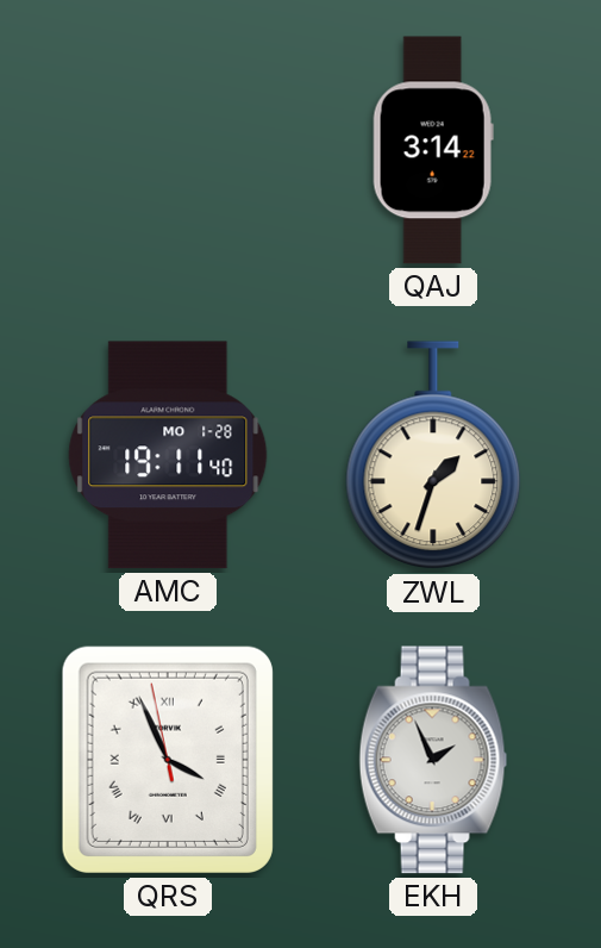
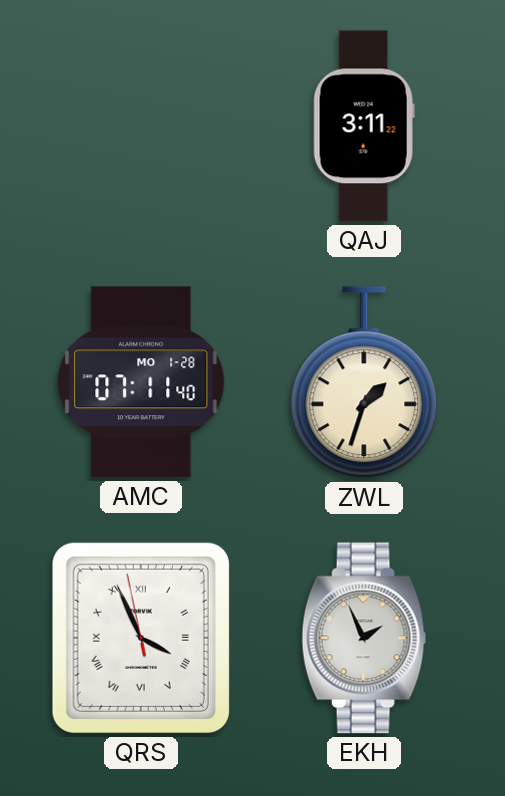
QAJ: 3:14 -> 3:11
AMC: 19:11 -> 07:11
